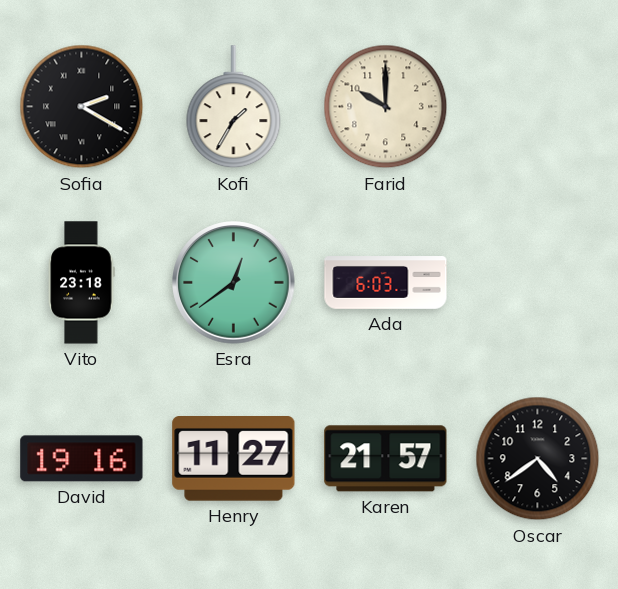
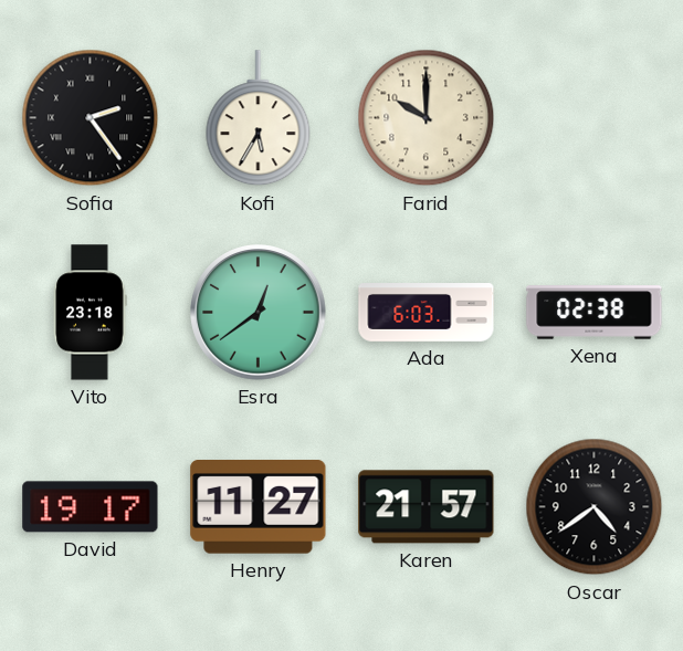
Sofia: 2:20 -> 2:24
Kofi: 1:35 -> 5:35
Xena: none -> 02:38
David: 19:16 -> 19:17
